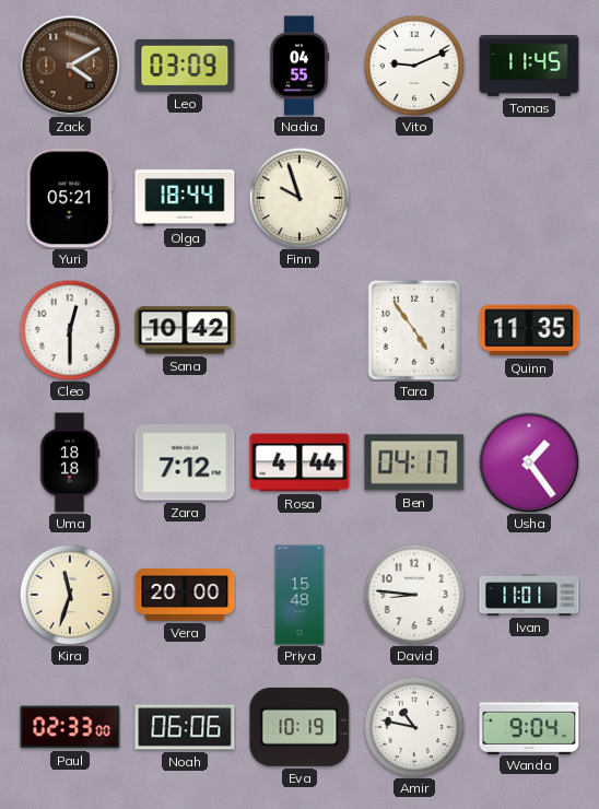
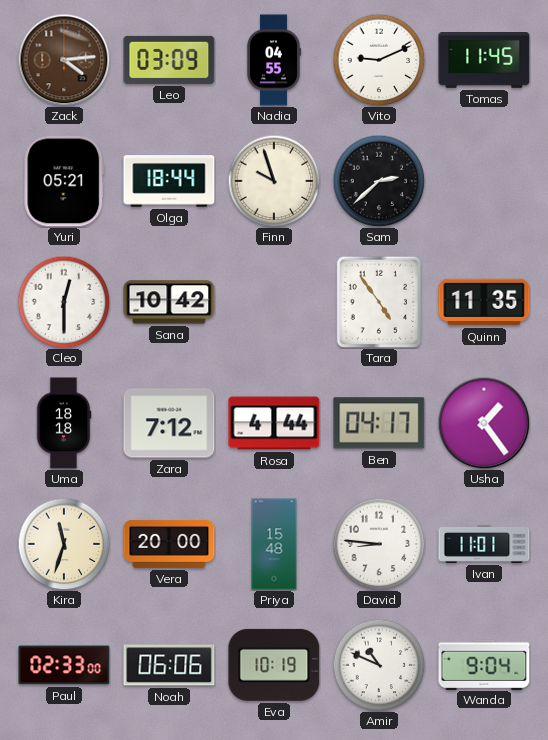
Zack: 4:10 -> 4:14
Sam: none -> 2:38
Amir: 10:47 -> 10:49
